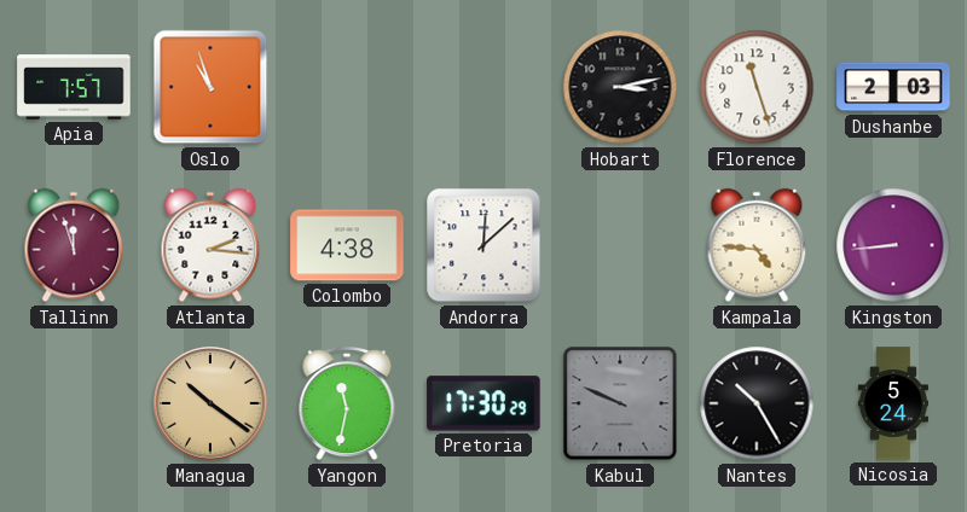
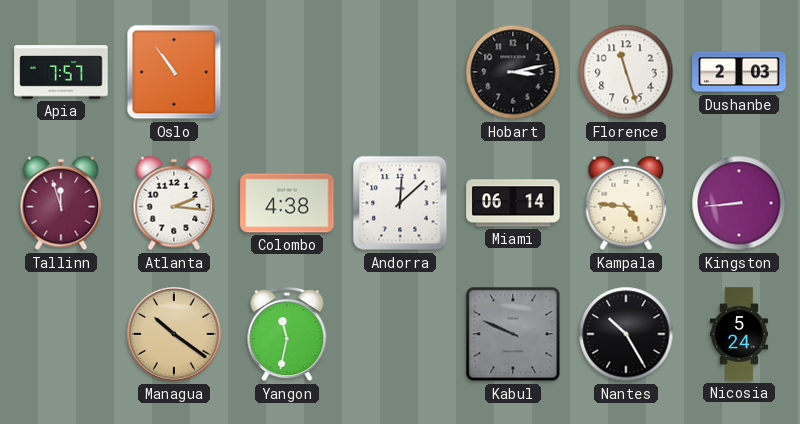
Oslo: 10:57 -> 10:54
Miami: none -> 06:14
Pretoria: 17:30 -> none
